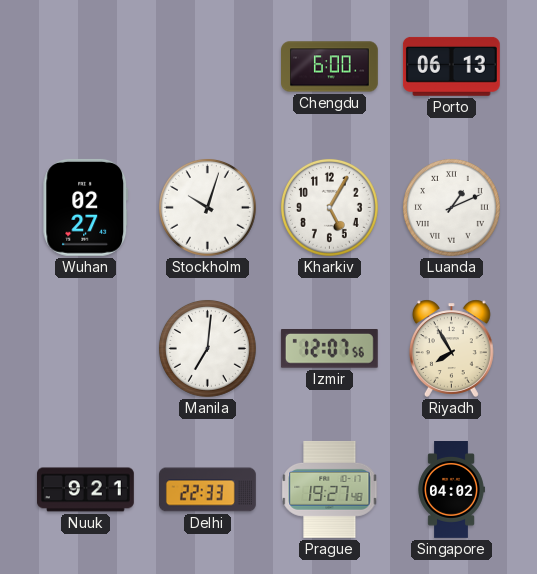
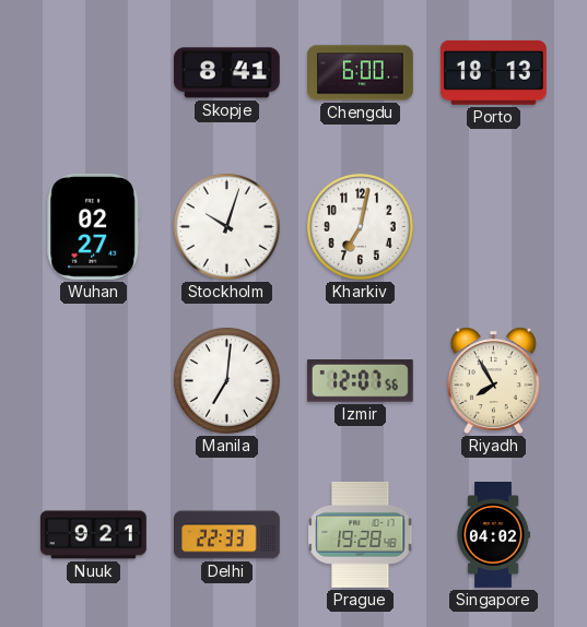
Skopje: none -> 8:41
Porto: 06:13 -> 18:13
Kharkiv: 5:05 -> 7:02
Luanda: 1:11 -> none
Prague: 19:27 -> 19:28
